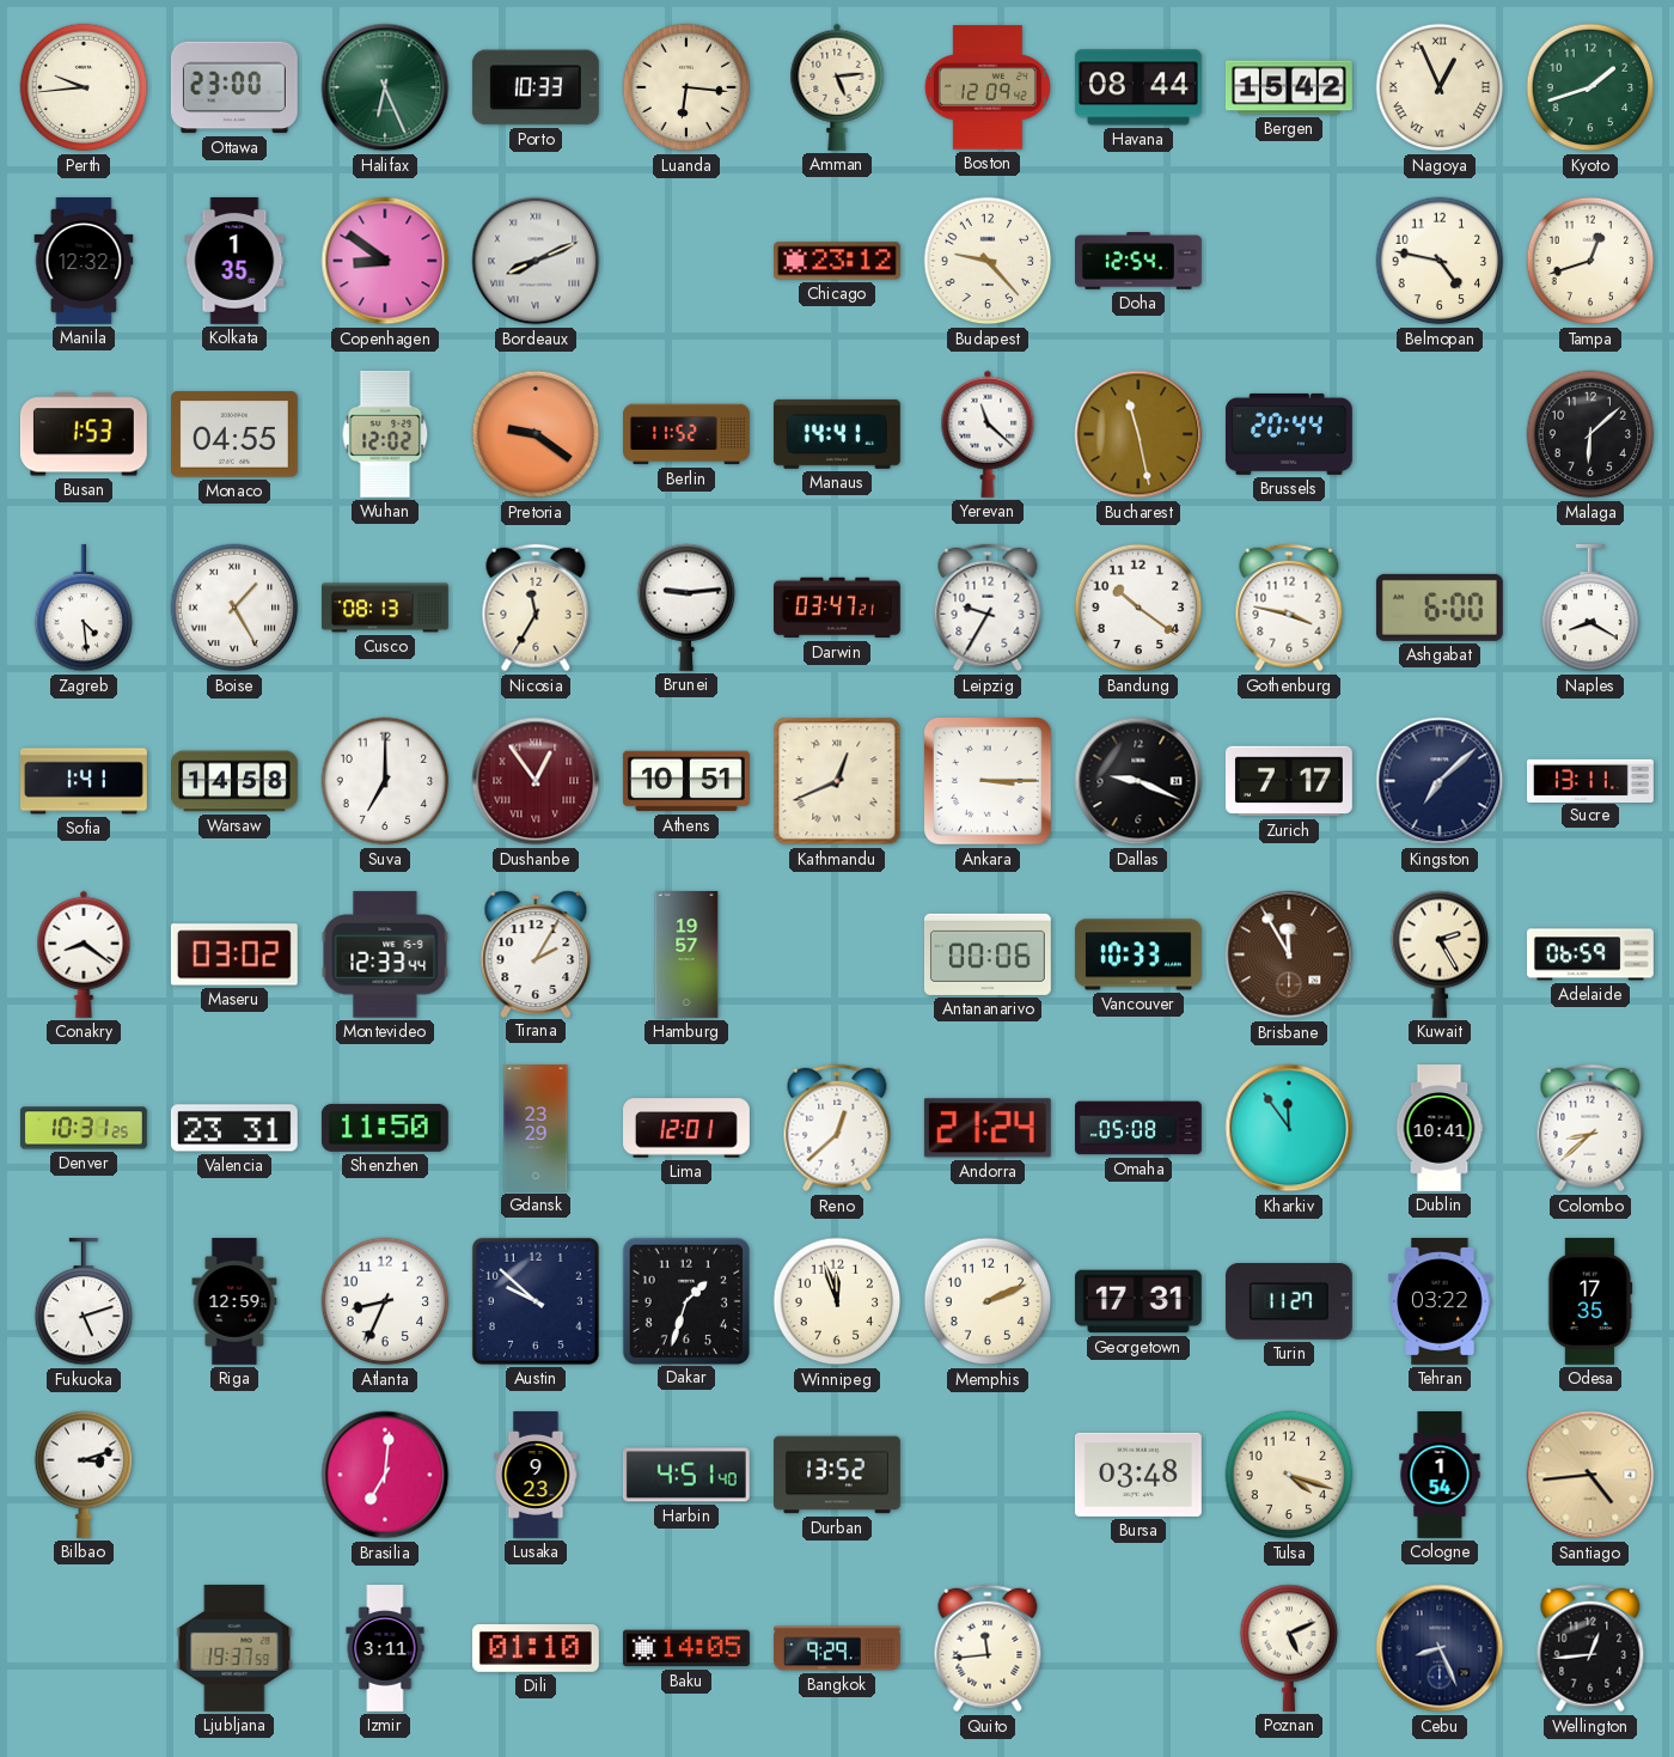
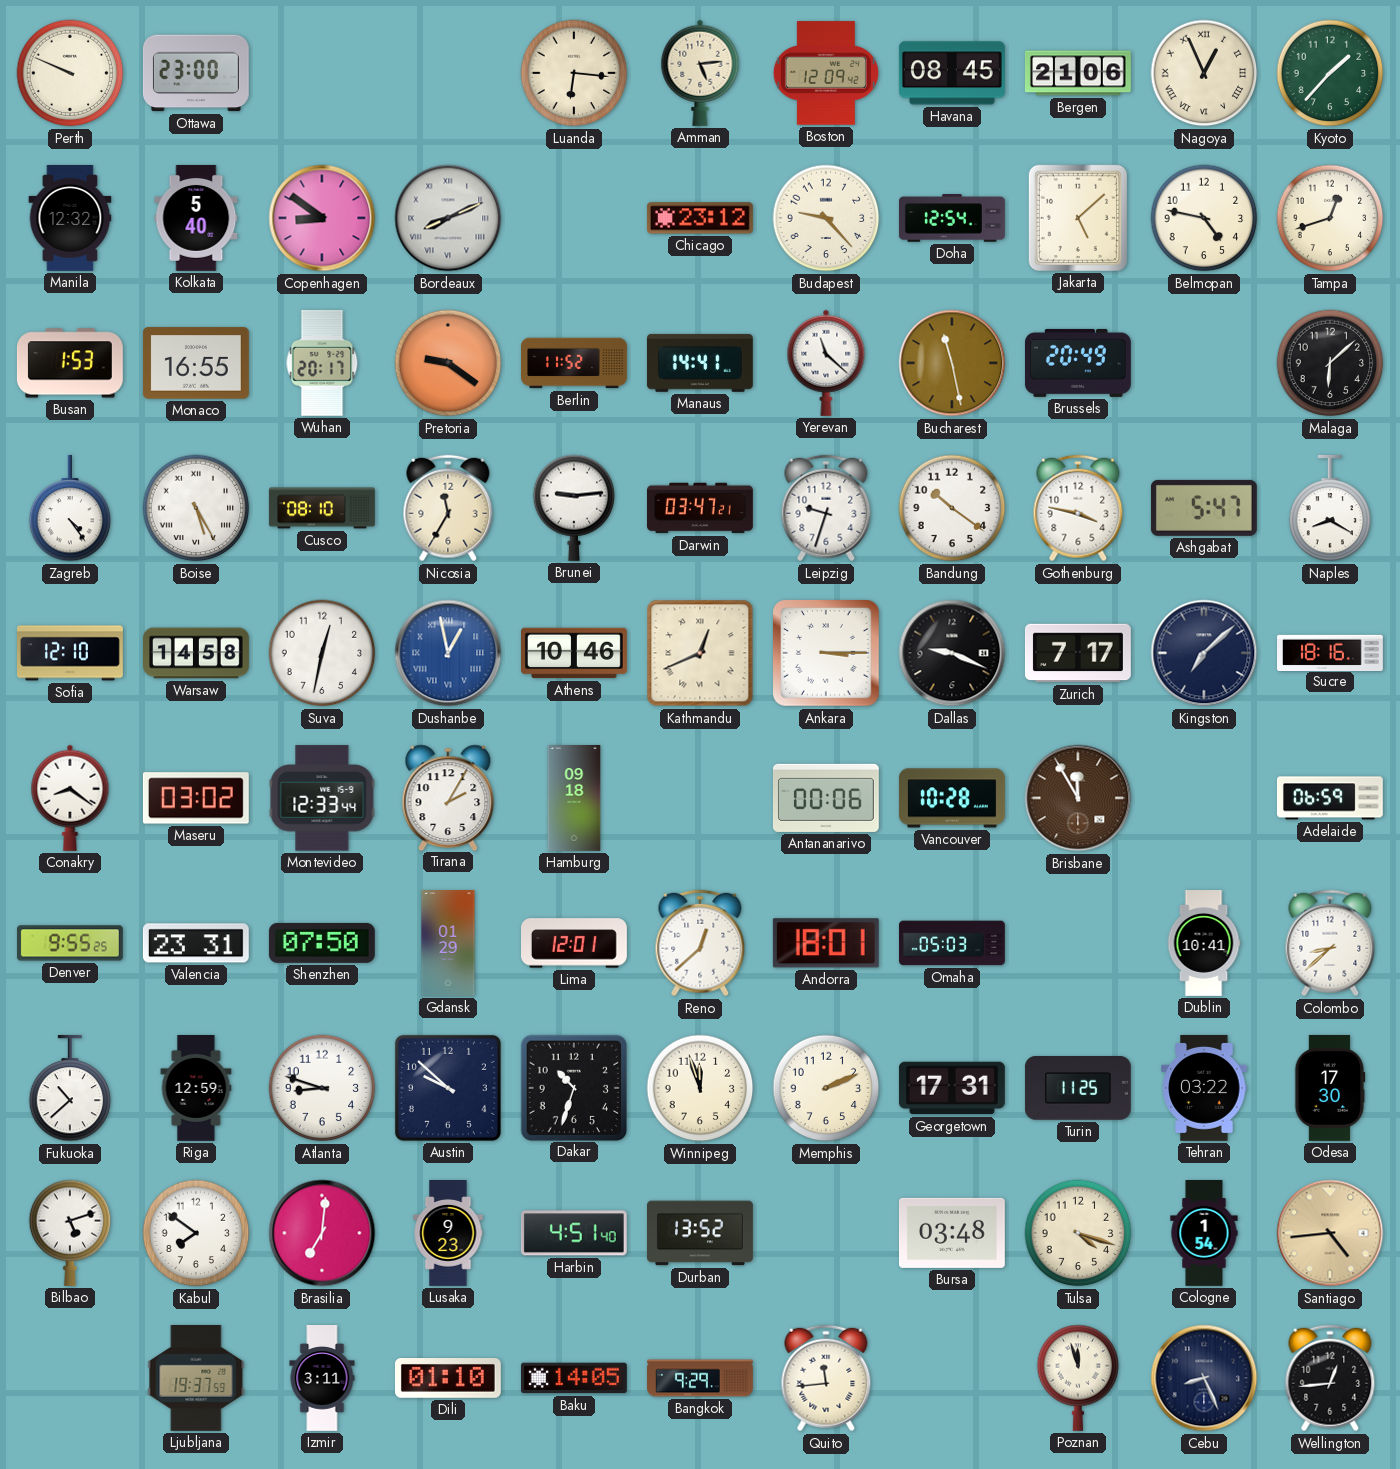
Perth: 9:44 -> 9:49
Halifax: 6:26 -> none
Porto: 10:33 -> none
Havana: 08:44 -> 08:45
Bergen: 15:42 -> 21:06
Kyoto: 1:42 -> 1:37
Kolkata: 1:35 -> 5:40
Jakarta: none -> 5:08
Monaco: 04:55 -> 16:55
Wuhan: 12:02 -> 20:17
Brussels: 20:44 -> 20:49
Zagreb: 4:29 -> 4:24
Boise: 1:25 -> 5:25
Cusco: 08:13 -> 08:10
Leipzig: 9:35 -> 9:33
Ashgabat: 6:00 -> 5:47
Sofia: 1:41 -> 12:10
Suva: 7:00 -> 12:32
Dushanbe: 12:54 -> 12:58
Dushanbe dial: burgundy -> blue
Athens: 10:51 -> 10:46
Sucre: 13:11 -> 18:16
Hamburg: 19:57 -> 09:18
Vancouver: 10:33 -> 10:28
Kuwait: 2:25 -> none
Denver: 10:31 -> 9:55
Shenzhen: 11:50 -> 07:50
Gdansk: 23:29 -> 01:29
Andorra: 21:24 -> 18:01
Omaha: 05:08 -> 05:03
Kharkiv: 11:54 -> none
Fukuoka: 5:12 -> 10:38
Atlanta: 8:34 -> 8:48
Dakar: 1:33 -> 10:33
Turin: 11:27 -> 11:25
Odesa: 17:35 -> 17:30
Bilbao: 3:12 -> 5:12
Kabul: none -> 7:51
Poznan: 5:11 -> 11:57
